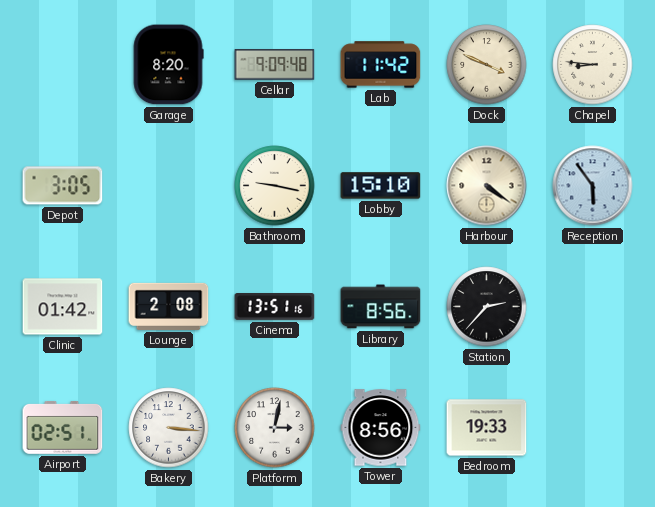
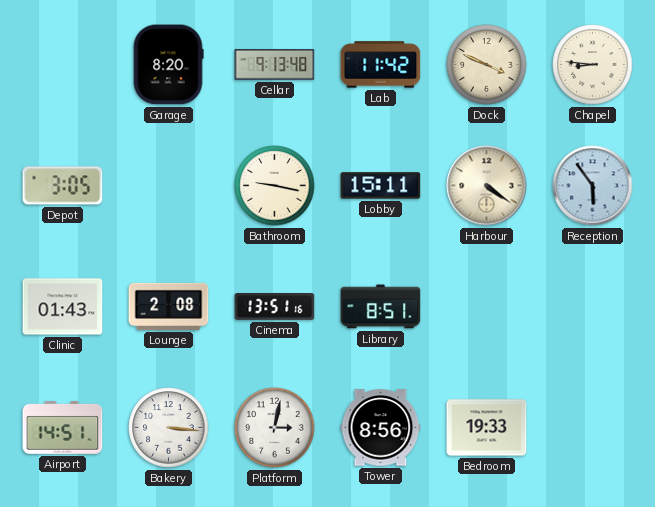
Cellar: 9:09 -> 9:13
Lobby: 15:10 -> 15:11
Clinic: 01:42 -> 01:43
Library: 8:56 -> 8:51
Station: 2:37 -> none
Airport: 02:51 -> 14:51
